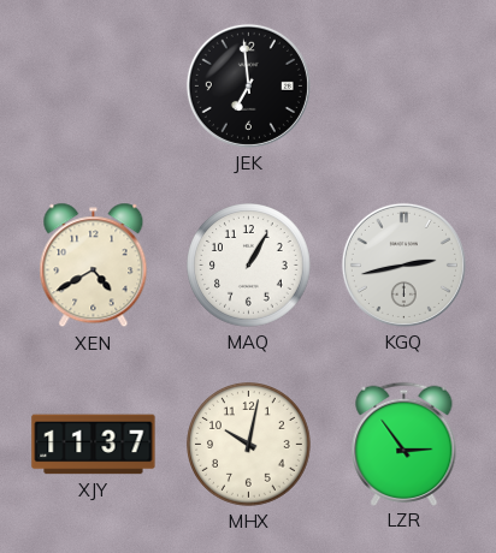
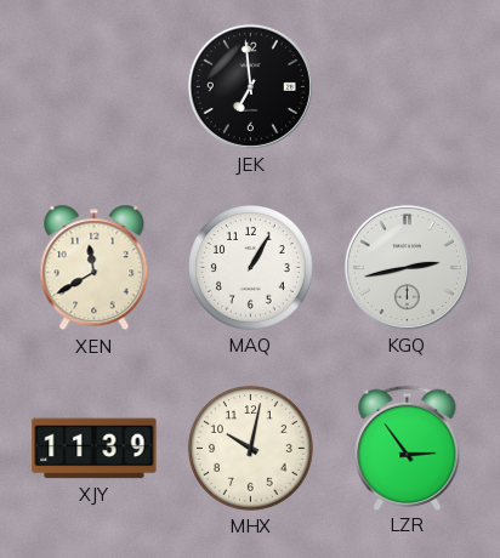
XEN: 4:40 -> 11:40
XJY: 11:37 -> 11:39
